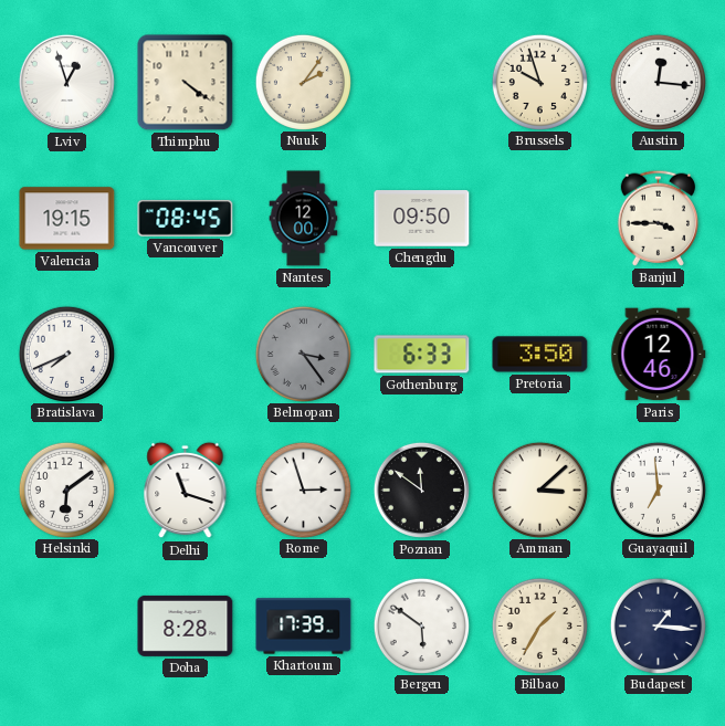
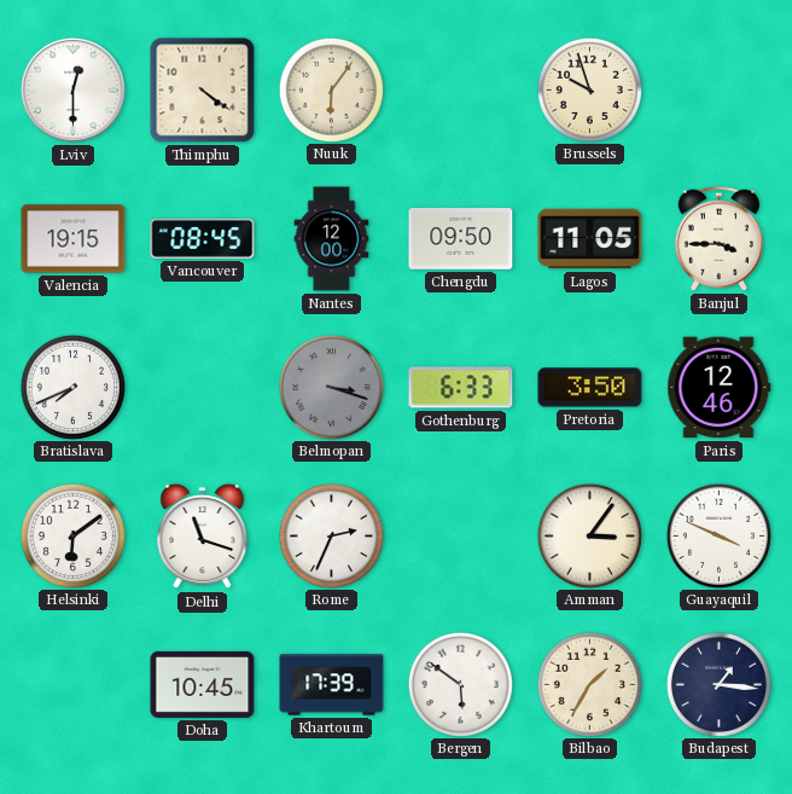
Lviv: 12:57 -> 12:30
Nuuk: 2:06 -> 6:06
Austin: 12:16 -> none
Lagos: none -> 11:05
Belmopan: 3:24 -> 3:18
Rome: 2:57 -> 2:34
Poznan: 11:51 -> none
Amman: 3:08 -> 3:06
Guayaquil: 6:59 -> 3:49
Doha: 8:28 -> 10:45
